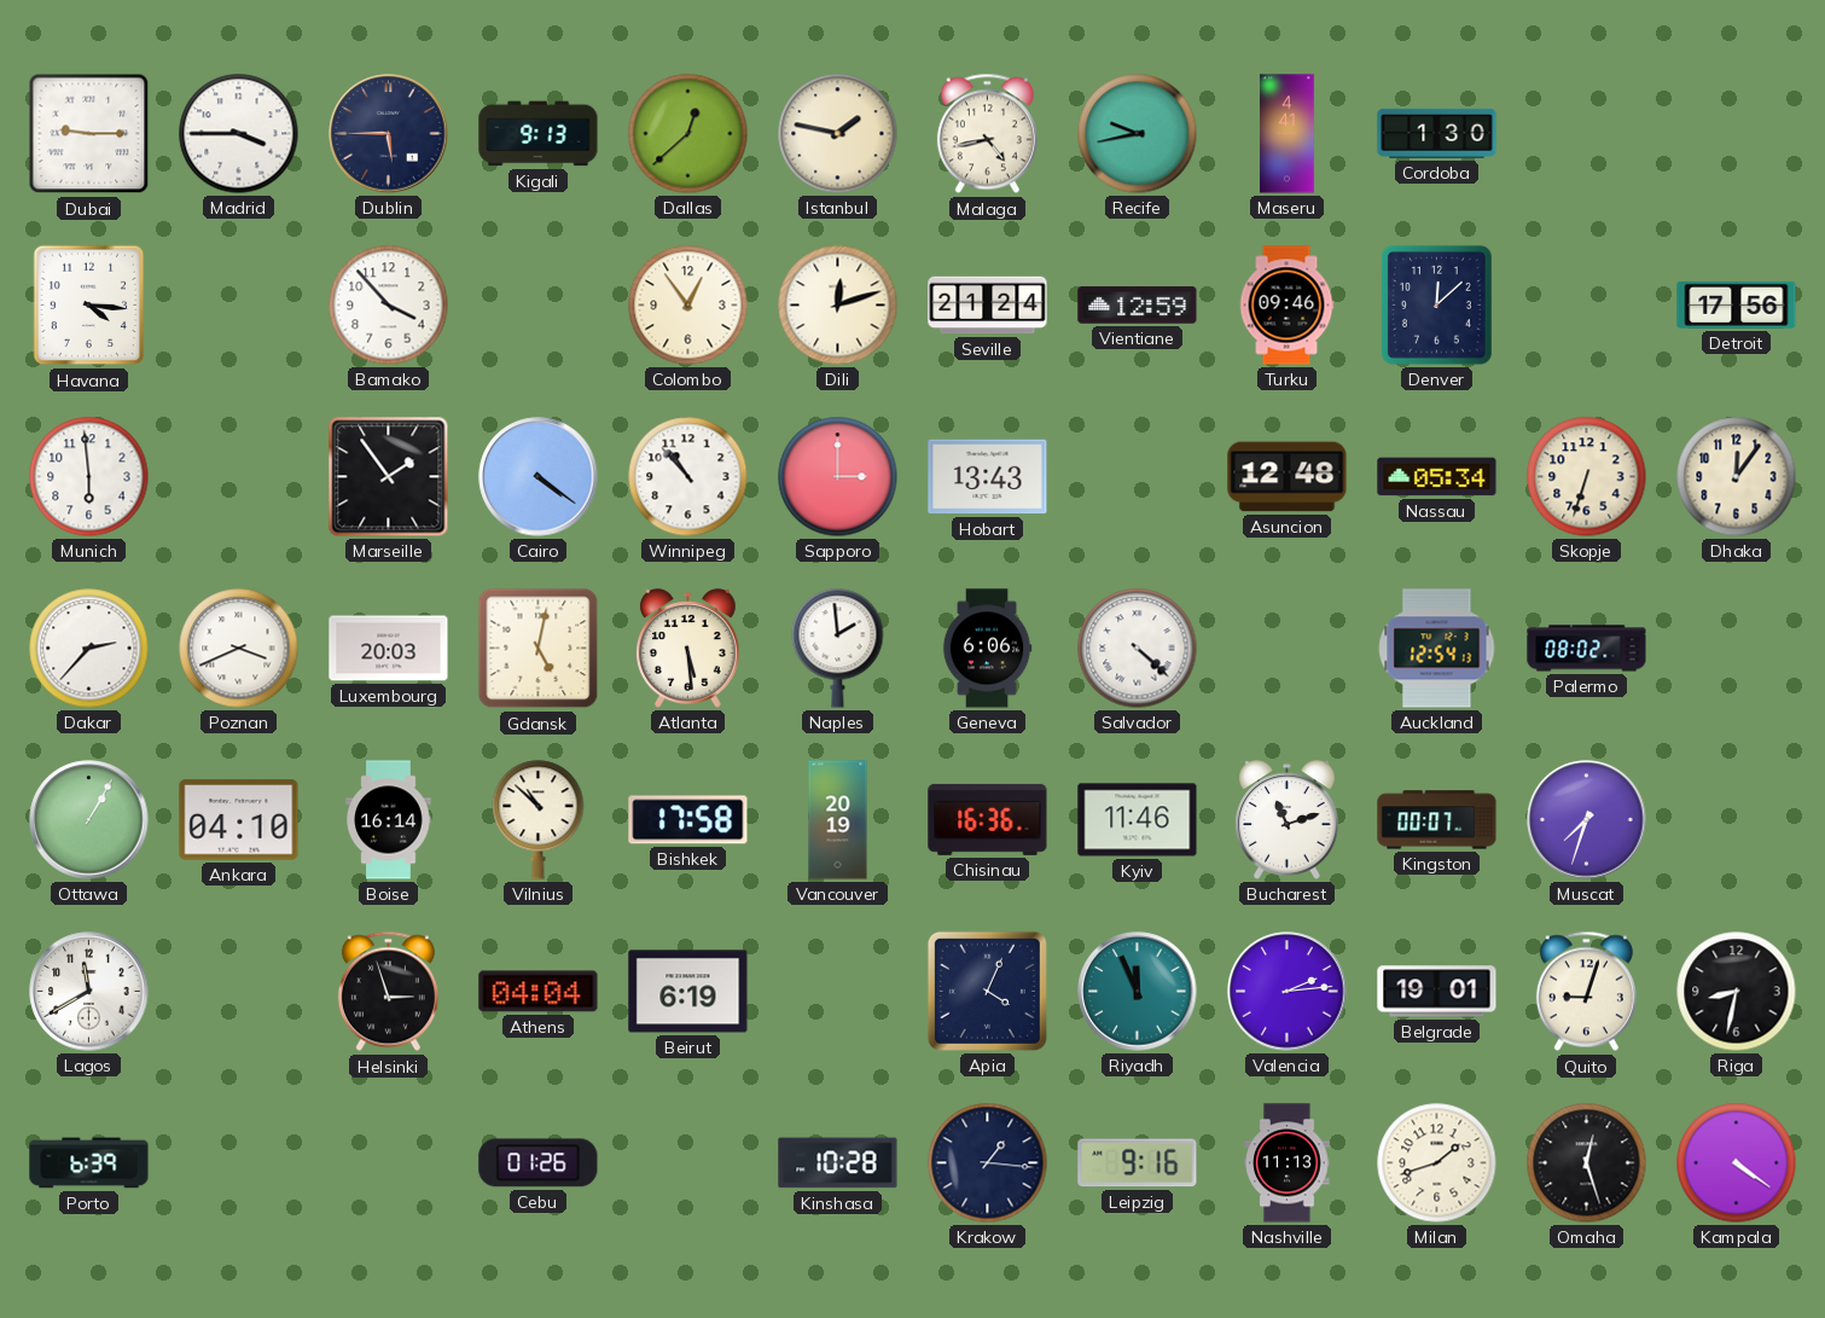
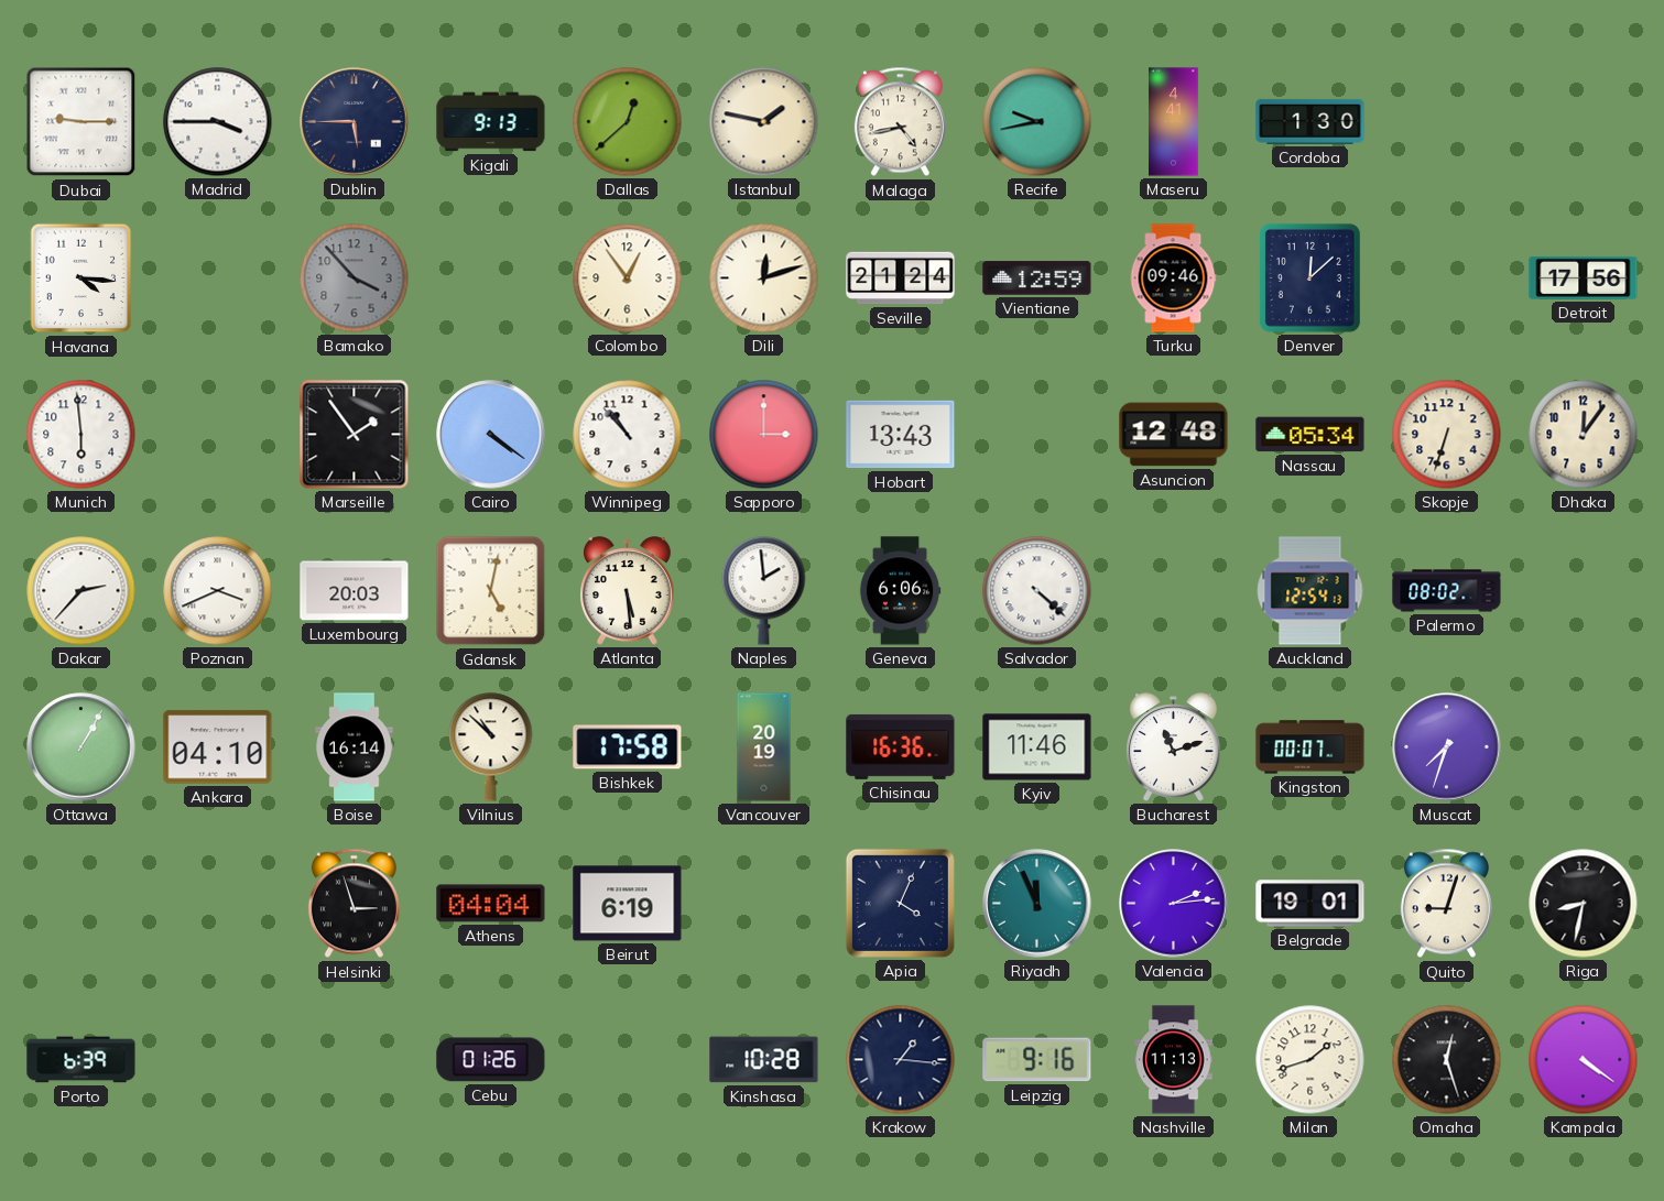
Bamako dial: white -> grey
Lagos: 11:40 -> none
